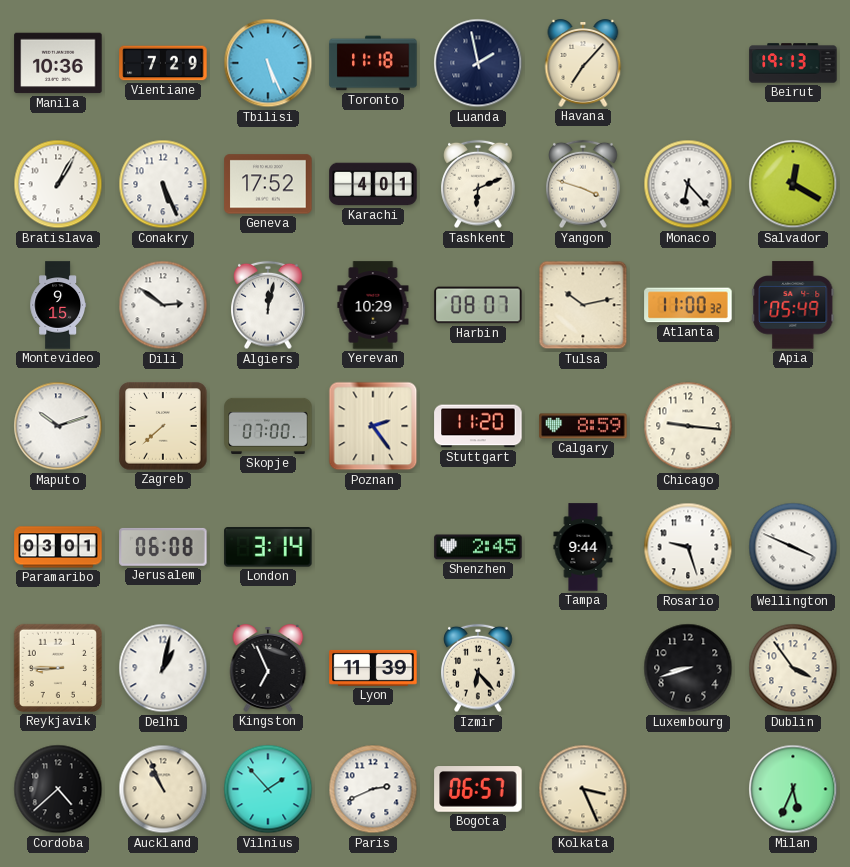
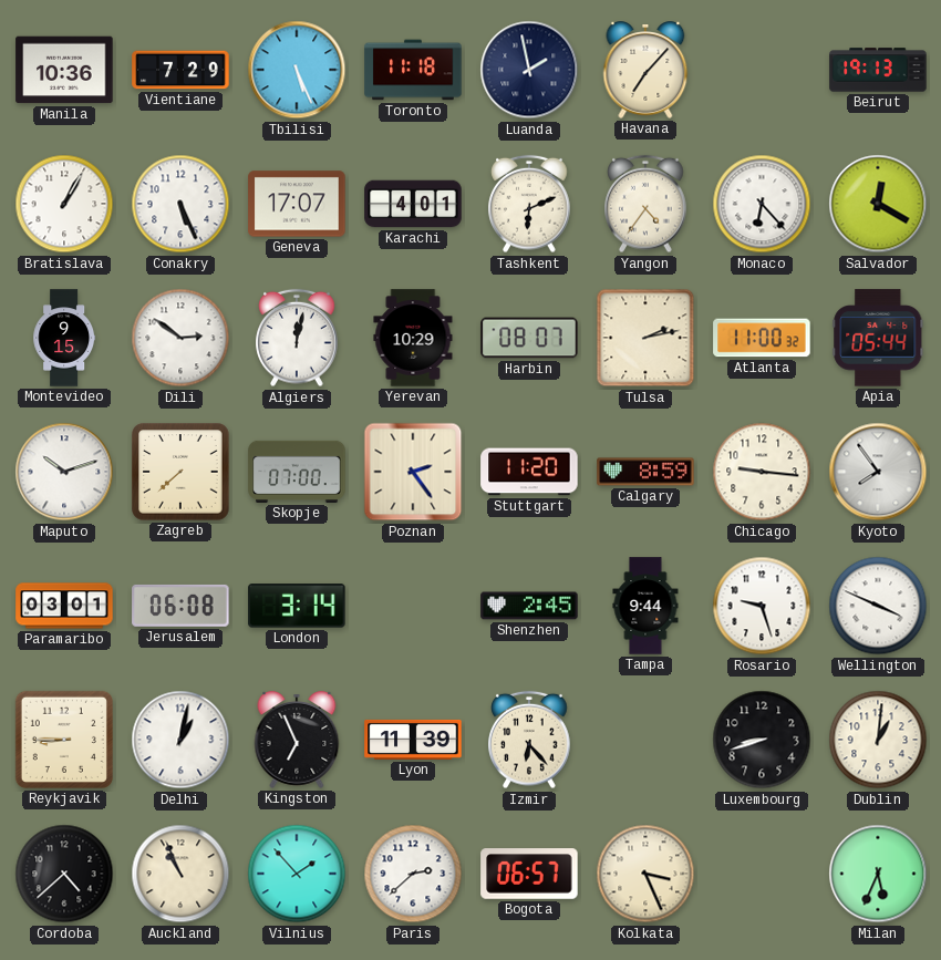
Geneva: 17:52 -> 17:07
Yangon: 3:48 -> 4:36
Tulsa: 10:13 -> 2:13
Apia: 05:49 -> 05:44
Kyoto: none -> 7:54
Dublin: 3:54 -> 1:01
Paris: 2:41 -> 2:38
